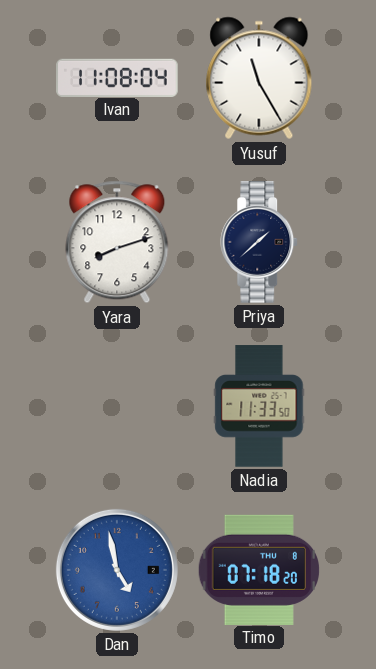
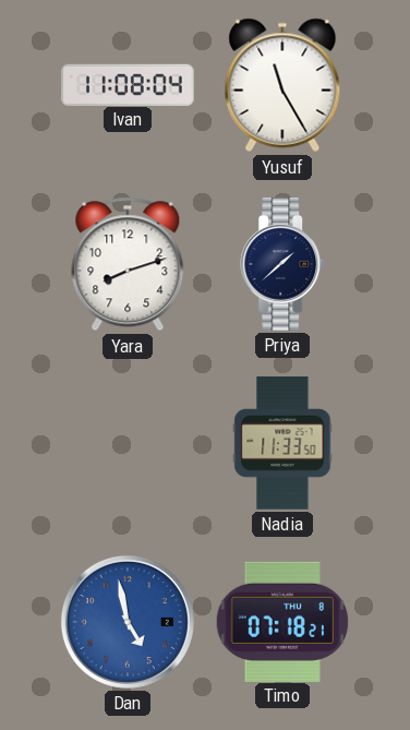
Timo: 07:18:20 -> 07:18:21
